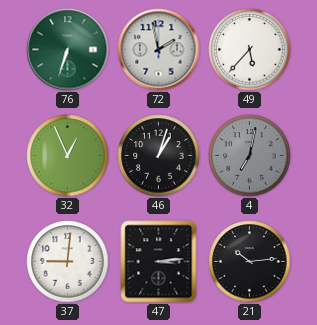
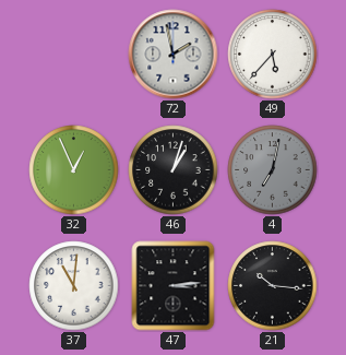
76: 6:33 -> none
37: 9:01 -> 11:01
21: 10:14 -> 10:16
